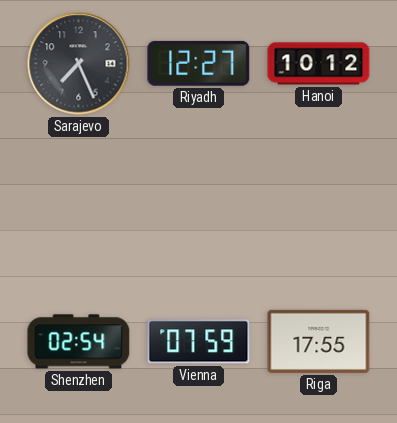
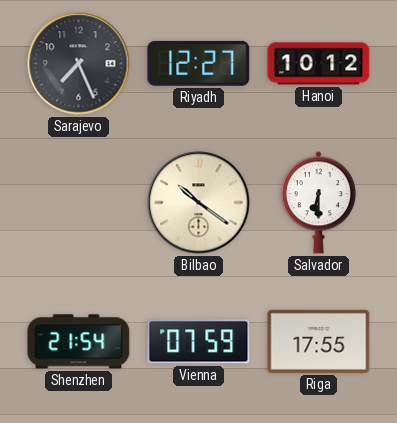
Bilbao: none -> 10:21
Salvador: none -> 6:30
Shenzhen: 02:54 -> 21:54
